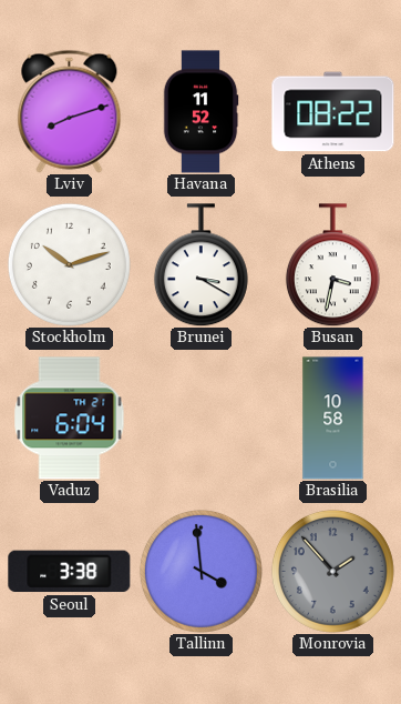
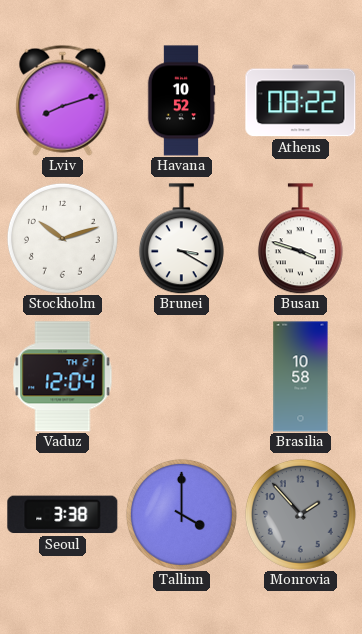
Havana: 11:52 -> 10:52
Busan: 3:32 -> 3:48
Vaduz: 6:04 -> 12:04
Tallinn: 3:59 -> 4:00
